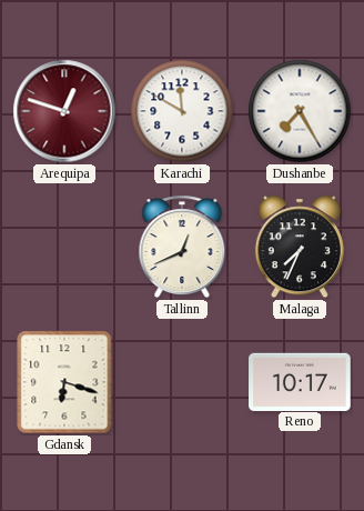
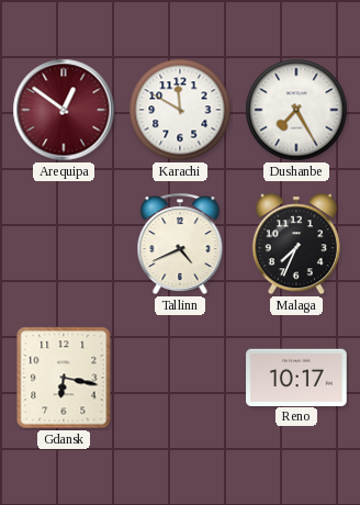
Arequipa: 12:48 -> 12:51
Tallinn: 12:41 -> 4:41
Gdansk: 6:18 -> 6:17
